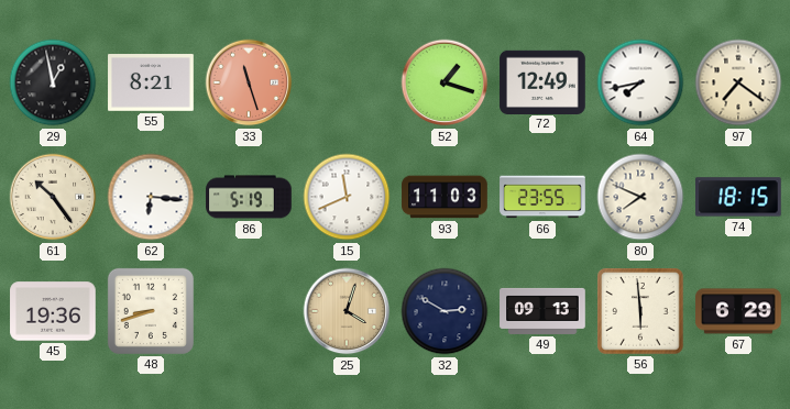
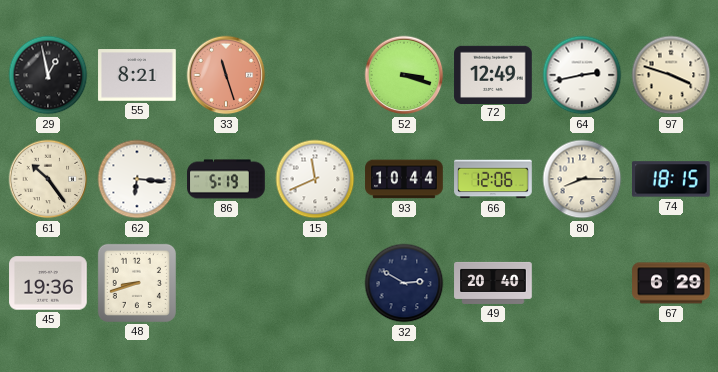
52: 1:18 -> 3:18
64: 7:43 -> 2:43
97: 7:21 -> 3:48
93: 11:03 -> 10:44
66: 23:55 -> 12:06
80: 7:49 -> 8:15
25: 4:03 -> none
49: 09:13 -> 20:40
56: 5:59 -> none
